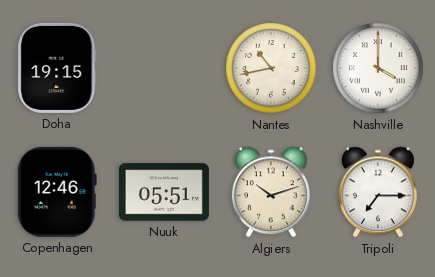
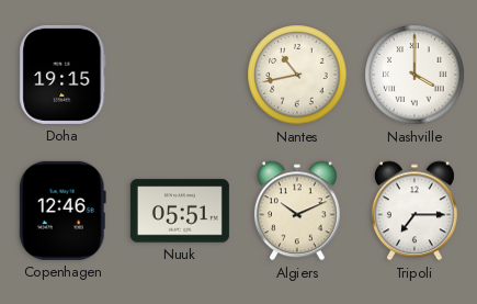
Algiers: 10:12 -> 10:11
